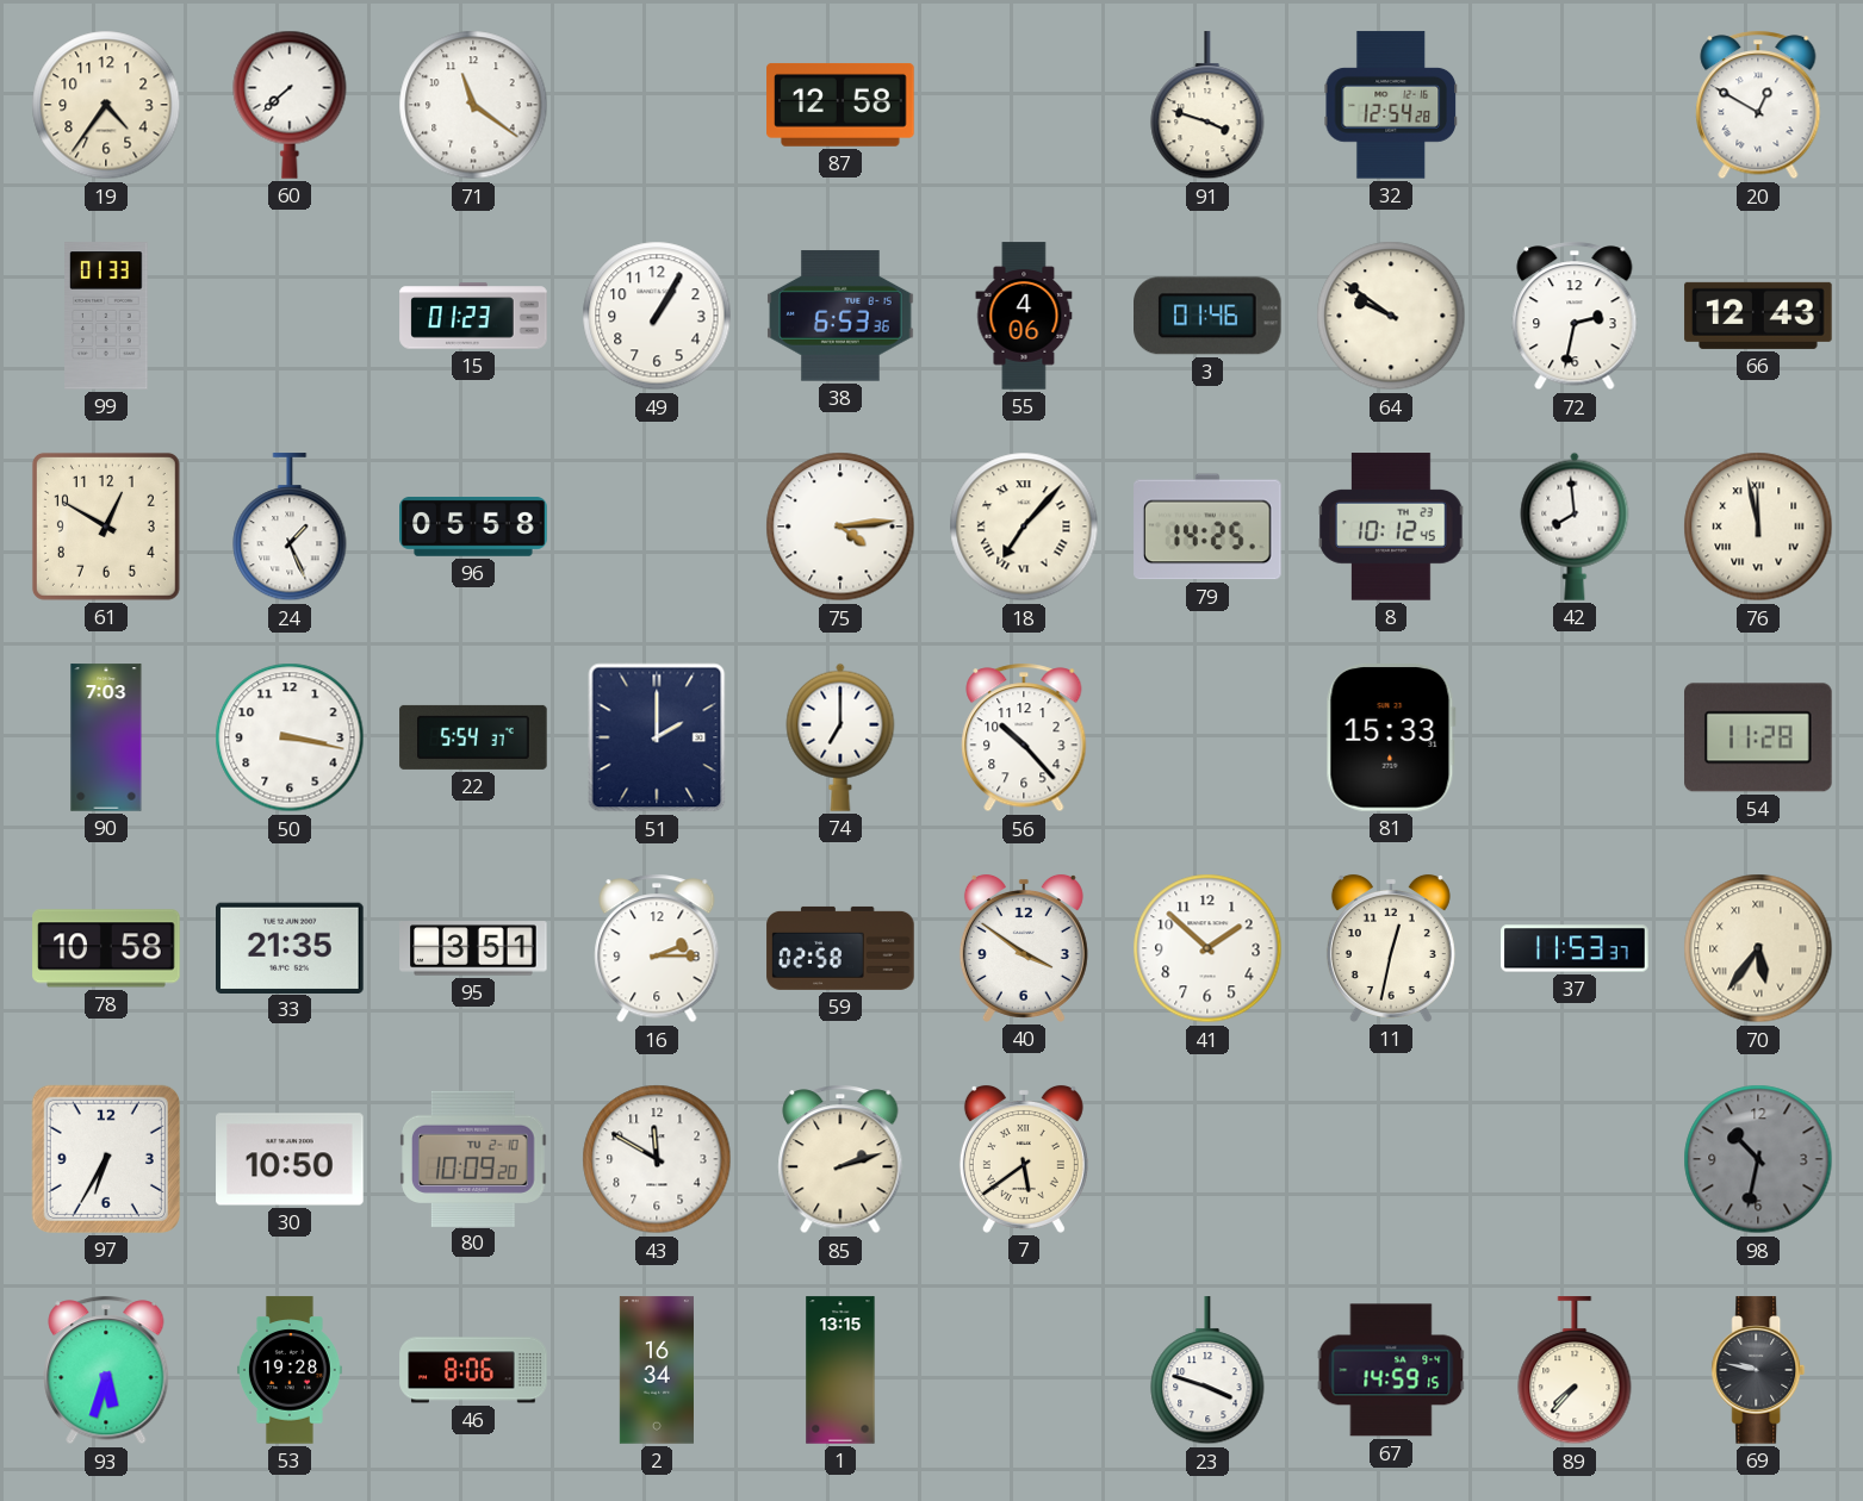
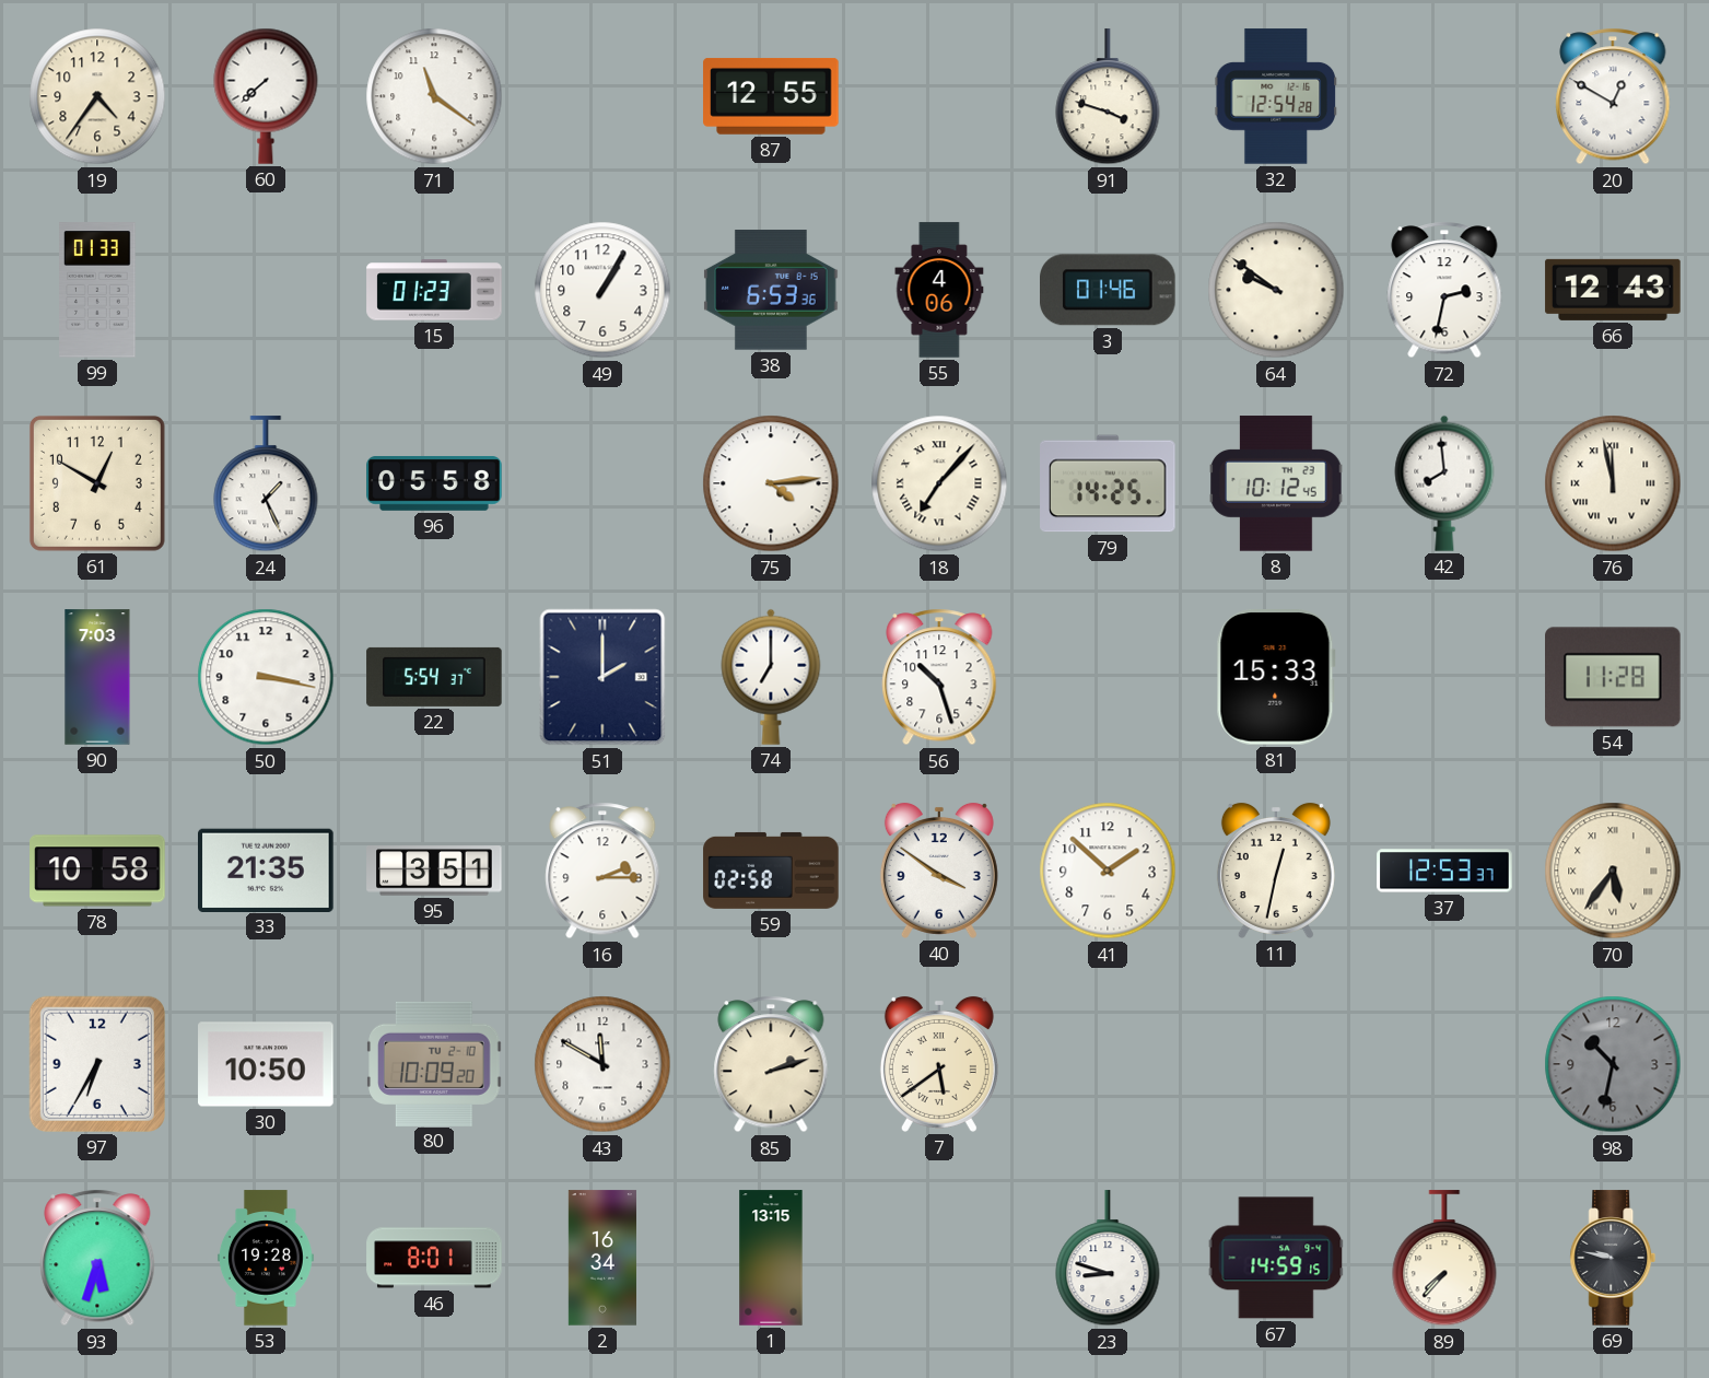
87: 12:58 -> 12:55
56: 10:23 -> 10:27
37: 11:53 -> 12:53
46: 8:06 -> 8:01
23: 3:48 -> 8:48
